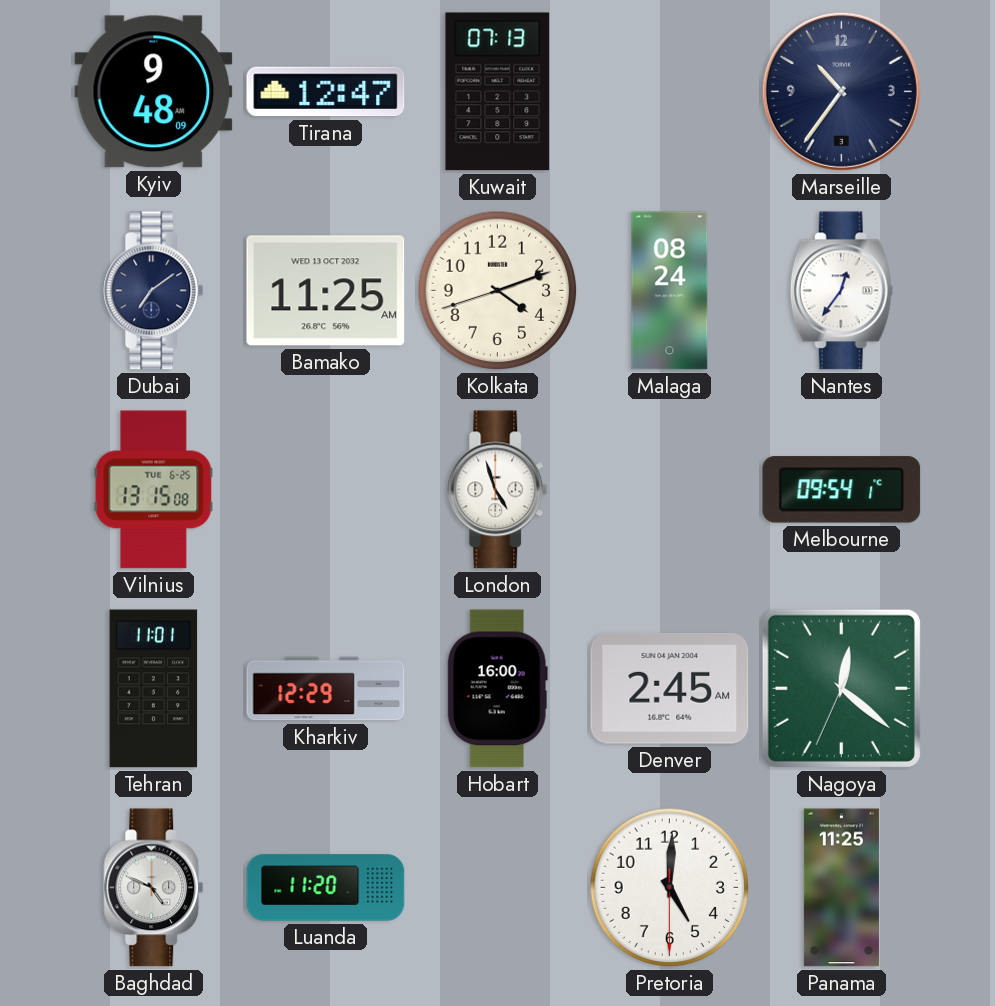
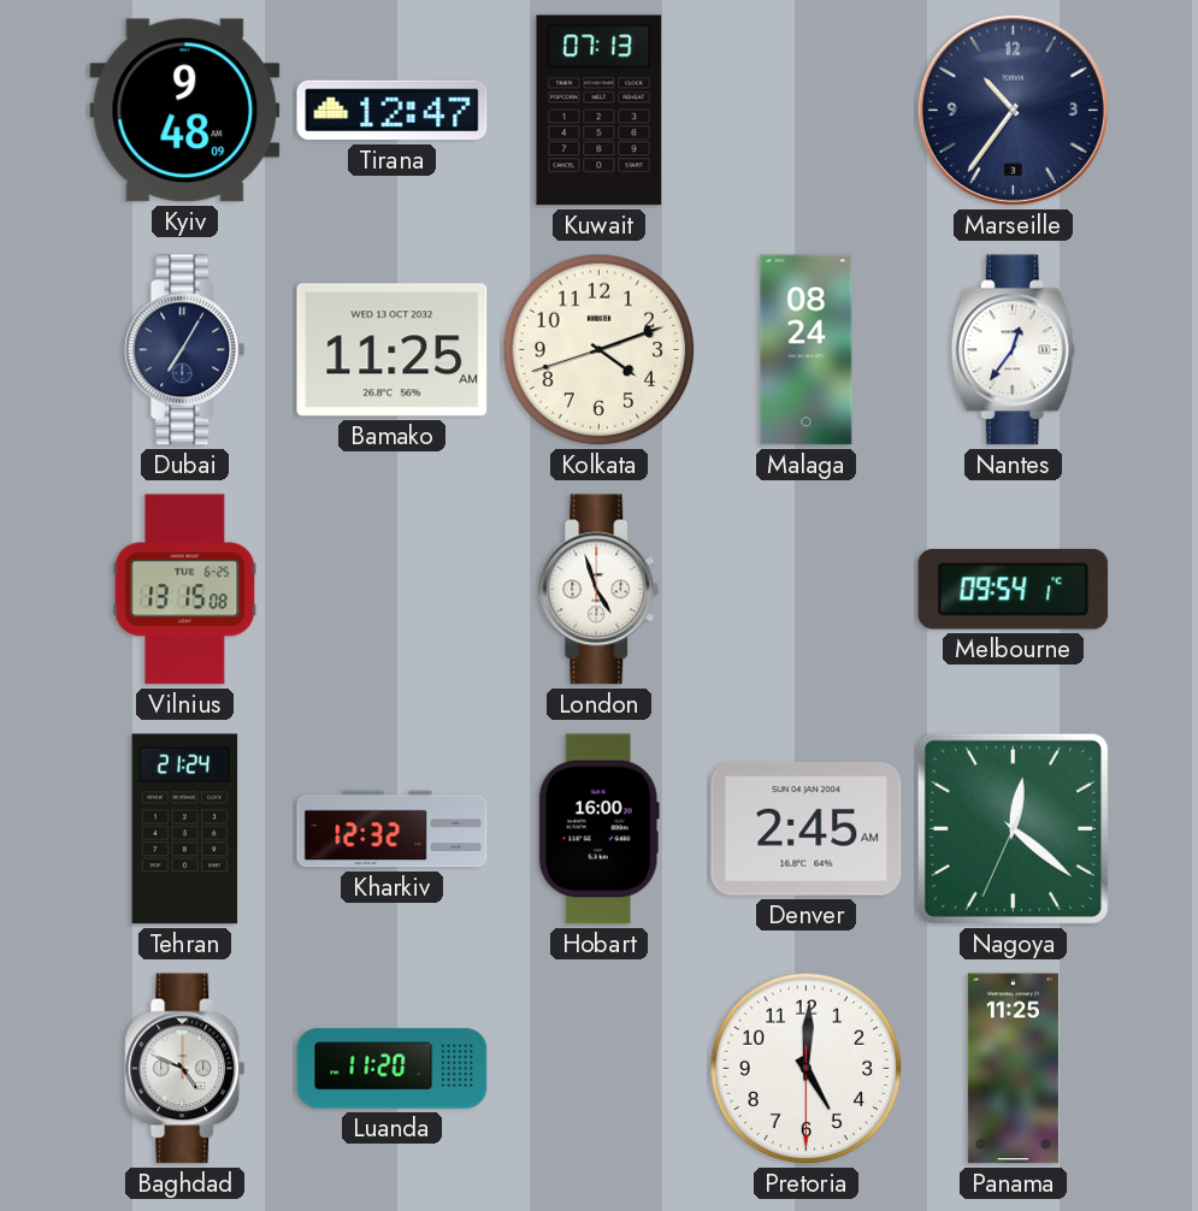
Dubai: 7:09 -> 7:05
Tehran: 11:01 -> 21:24
Kharkiv: 12:29 -> 12:32
